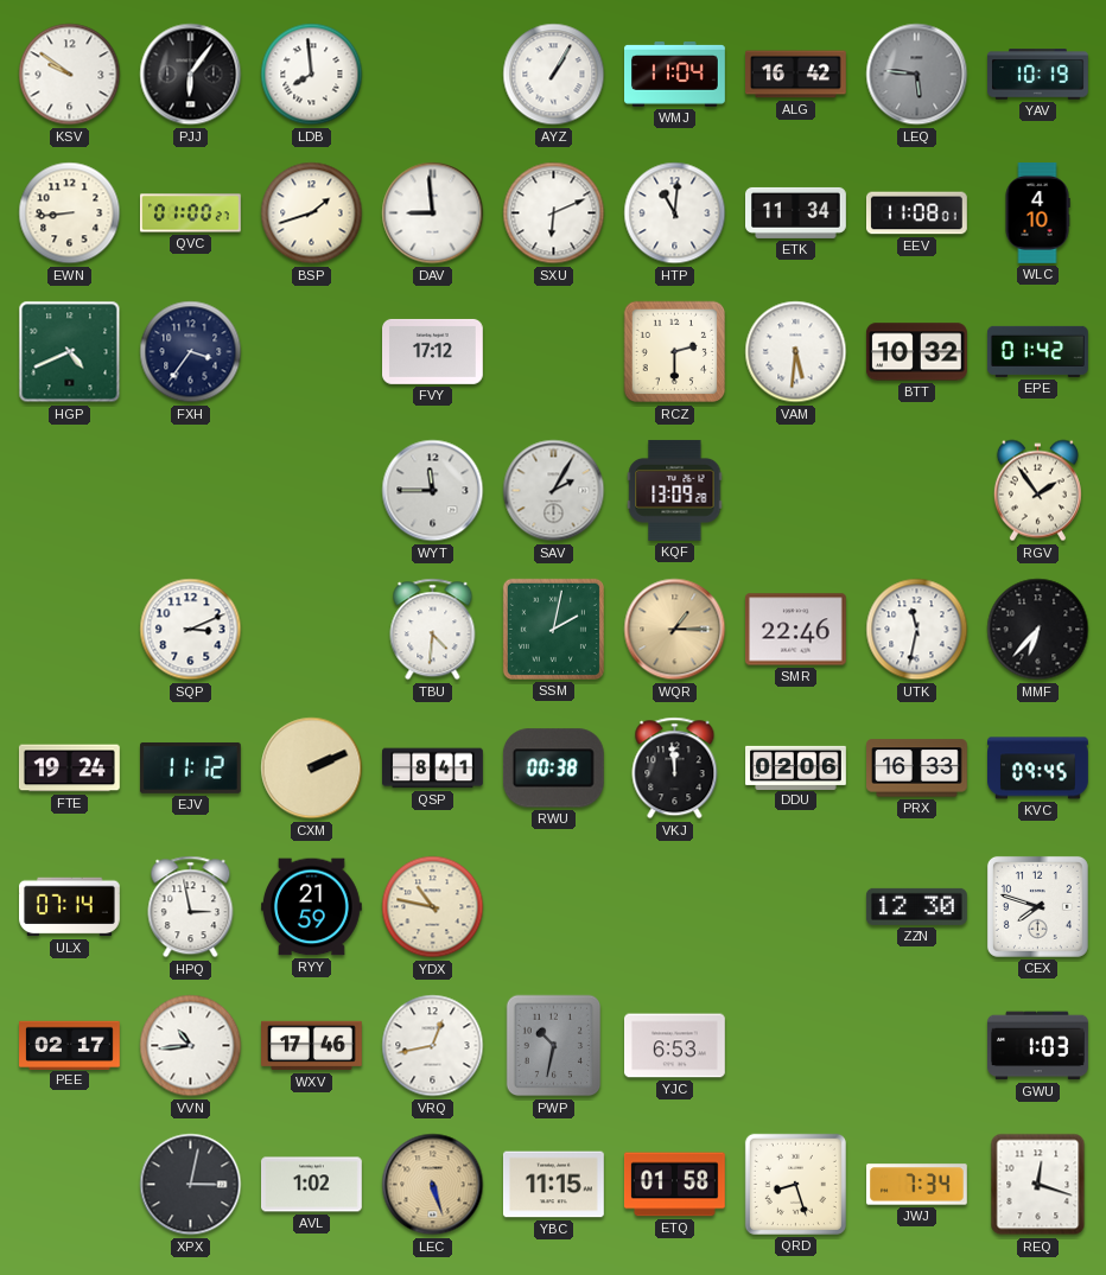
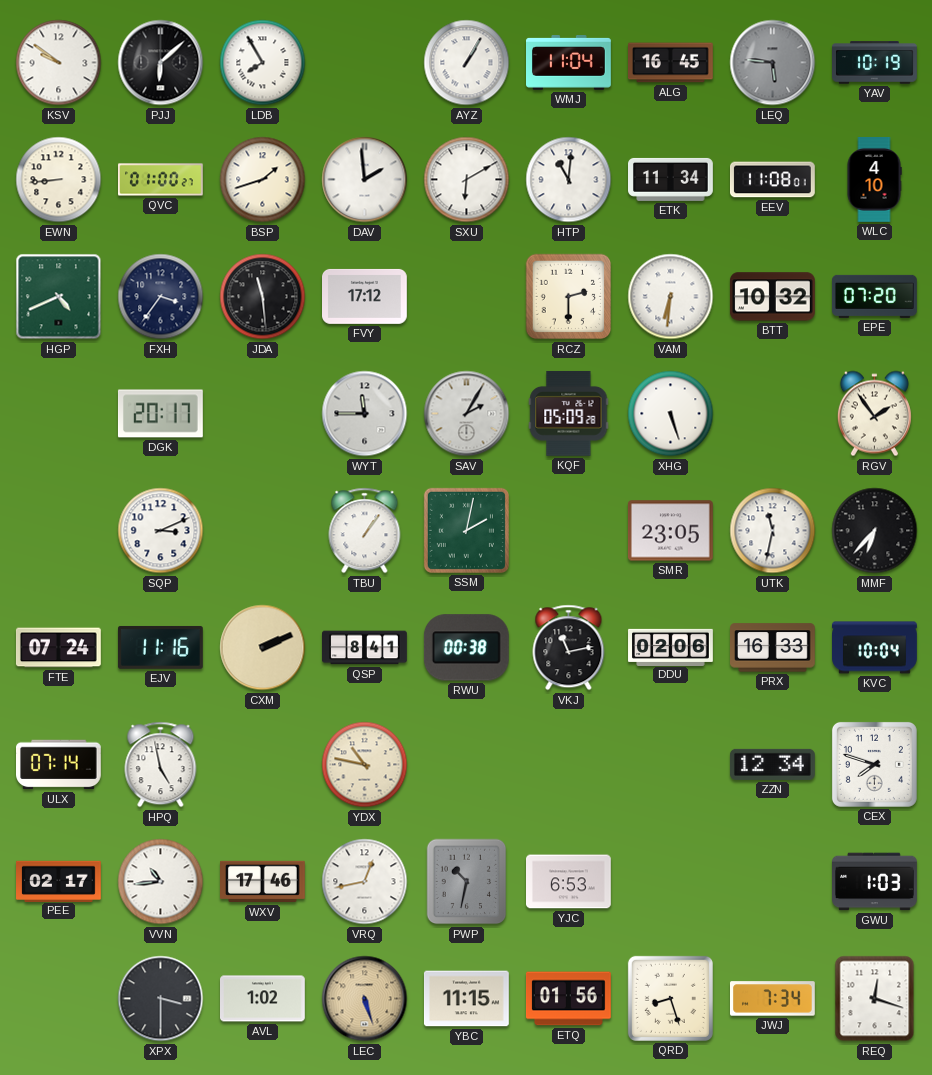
PJJ: 6:06 -> 6:08
LDB: 7:59 -> 7:55
ALG: 16:42 -> 16:45
DAV: 8:59 -> 1:59
SXU: 6:11 -> 6:10
JDA: none -> 11:29
VAM: 5:31 -> 6:31
EPE: 01:42 -> 07:20
DGK: none -> 20:17
KQF: 13:09 -> 05:09
XHG: none -> 5:27
TBU: 4:31 -> 1:06
WQR: 1:15 -> none
SMR: 22:46 -> 23:05
FTE: 19:24 -> 07:24
EJV: 11:12 -> 11:16
VKJ: 11:59 -> 11:13
KVC: 09:45 -> 10:04
HPQ: 2:58 -> 4:58
RYY: 21:59 -> none
ZZN: 12:30 -> 12:34
XPX: 3:02 -> 3:30
ETQ: 01:58 -> 01:56
